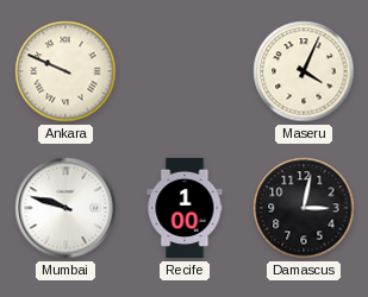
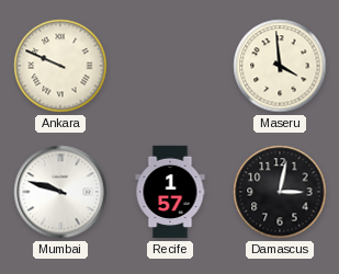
Maseru: 4:04 -> 3:59
Recife: 1:00 -> 1:57
